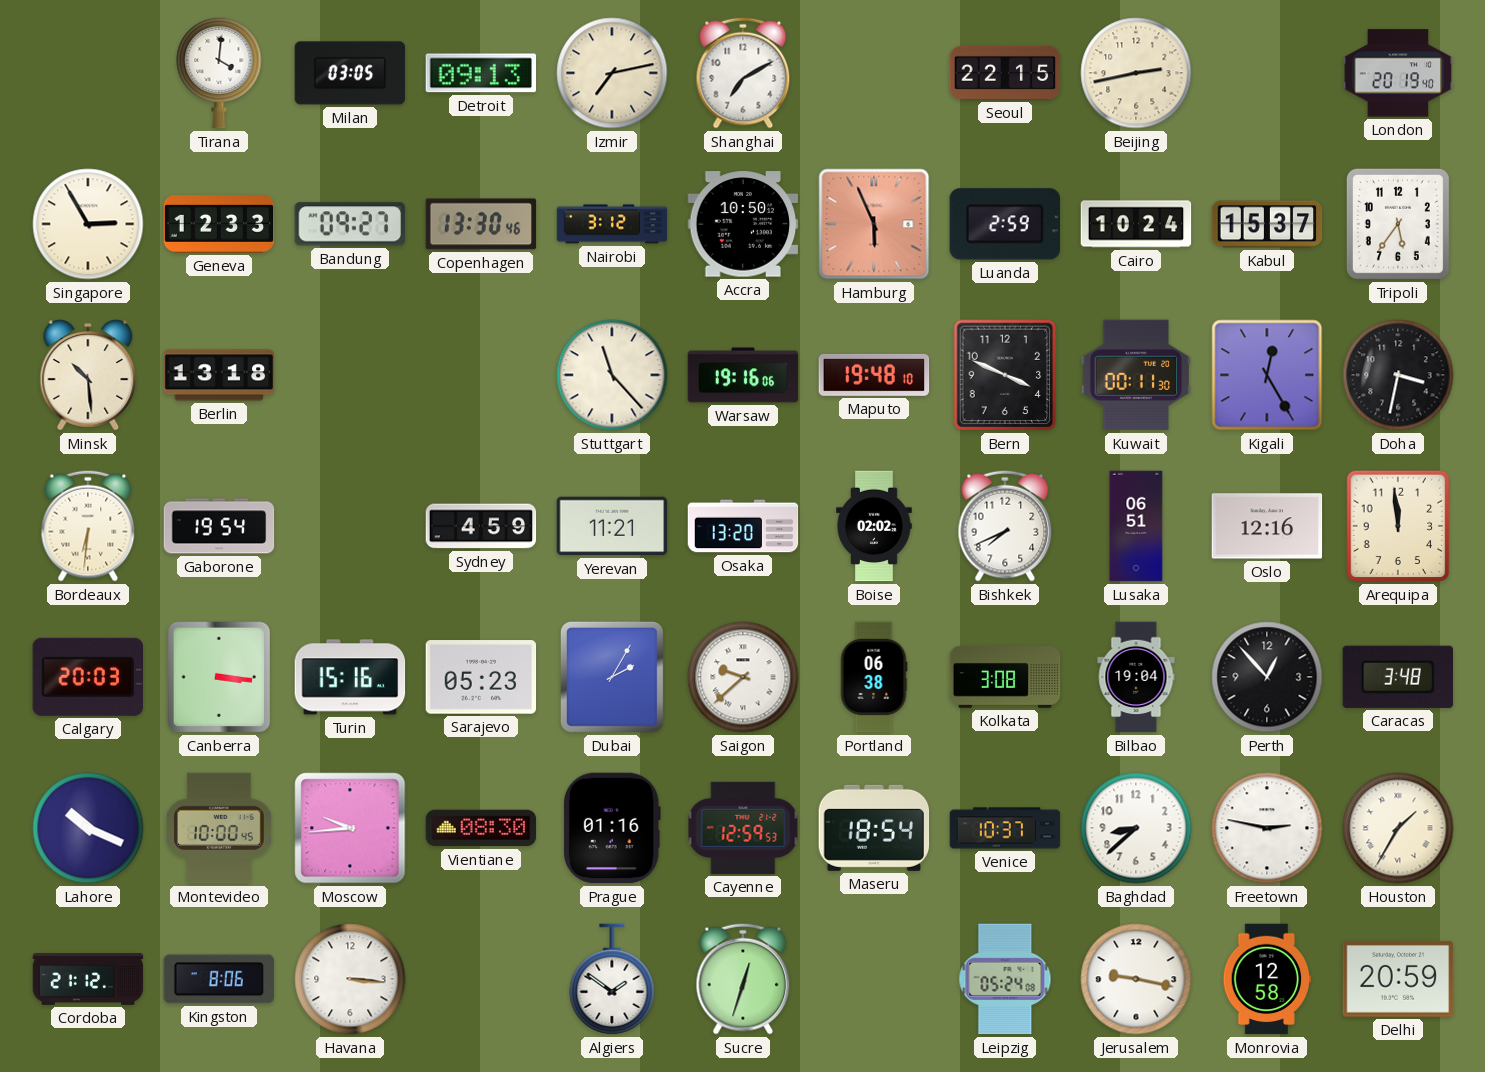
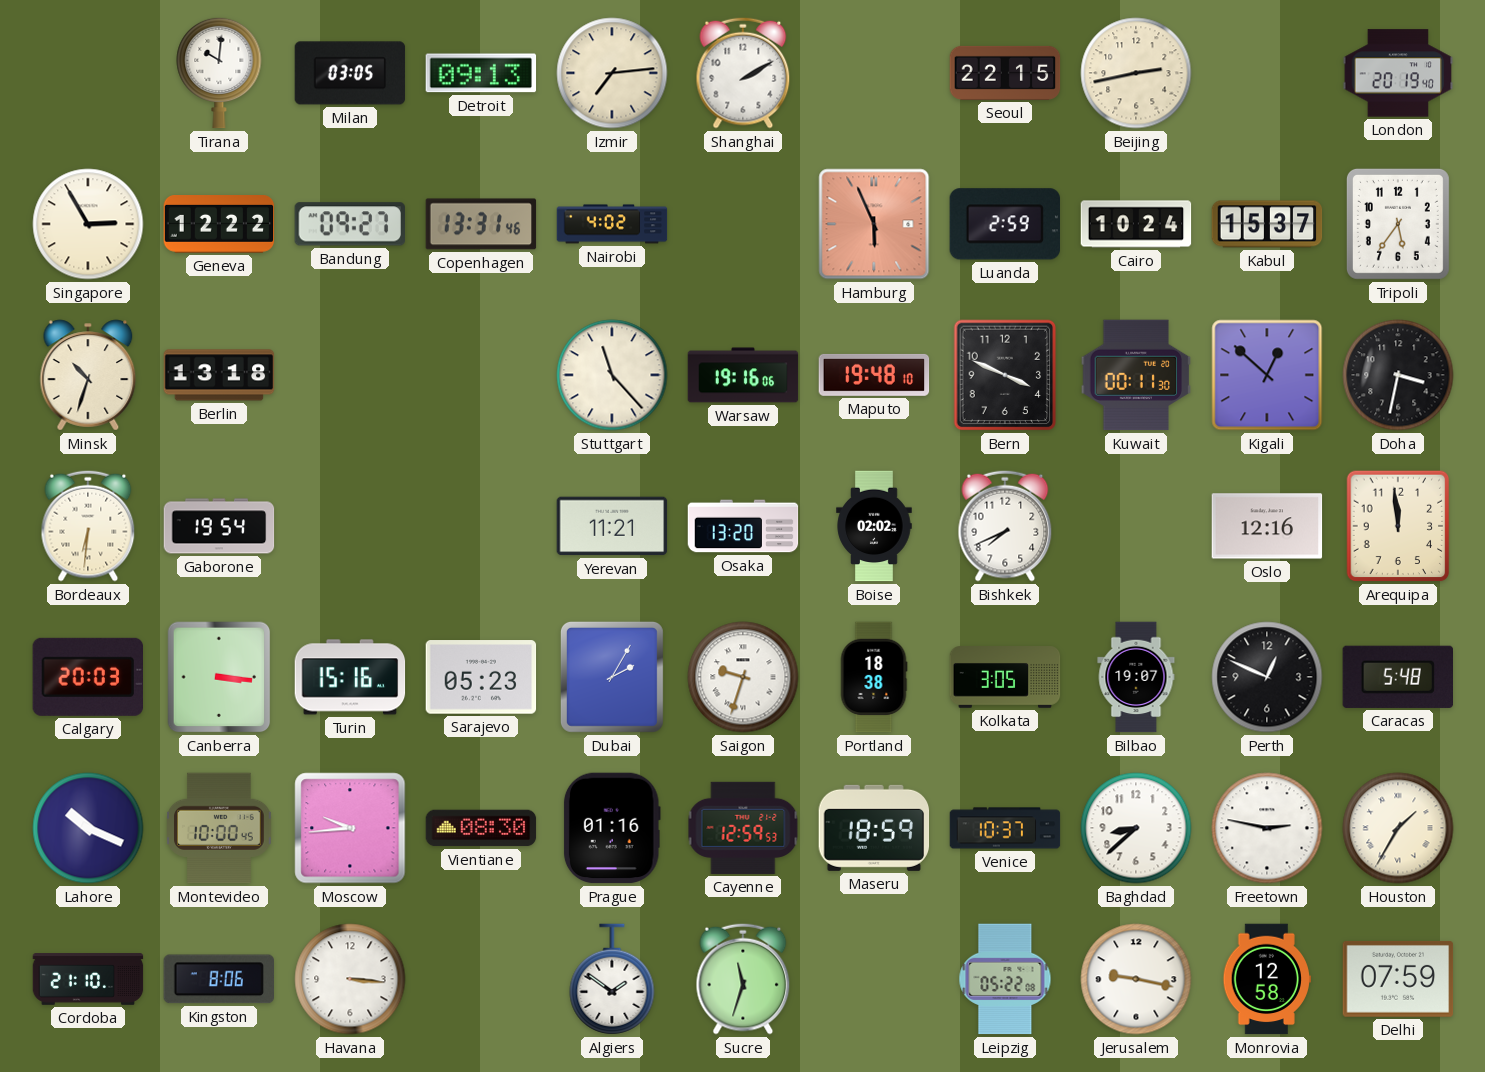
Tirana: 4:01 -> 10:01
Izmir: 7:13 -> 7:14
Shanghai: 7:10 -> 2:10
Geneva: 12:33 -> 12:22
Copenhagen: 13:30 -> 13:31
Nairobi: 3:12 -> 4:02
Accra: 10:50 -> none
Minsk: 10:29 -> 10:33
Kigali: 12:25 -> 12:52
Sydney: 4:59 -> none
Lusaka: 06:51 -> none
Saigon: 9:38 -> 9:33
Portland: 06:38 -> 18:38
Kolkata: 3:08 -> 3:05
Bilbao: 19:04 -> 19:07
Perth: 12:53 -> 12:49
Caracas: 3:48 -> 5:48
Maseru: 18:54 -> 18:59
Cordoba: 21:12 -> 21:10
Sucre: 12:33 -> 11:33
Leipzig: 05:24 -> 05:22
Delhi: 20:59 -> 07:59
